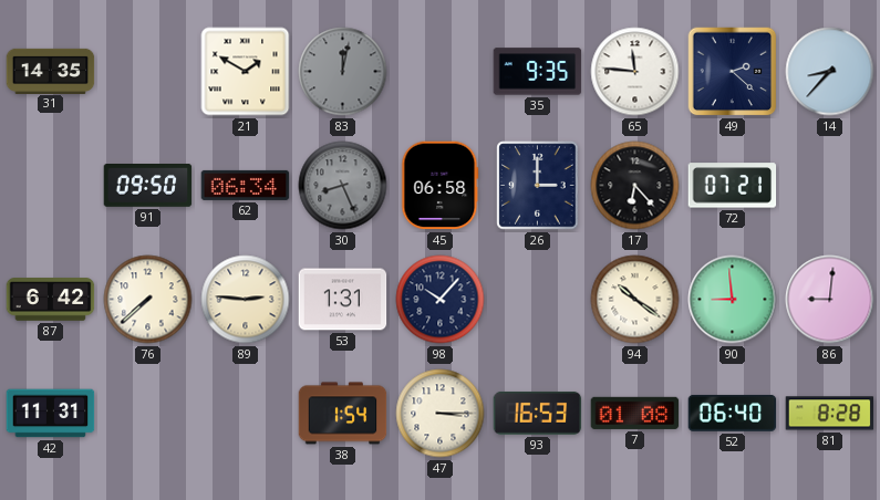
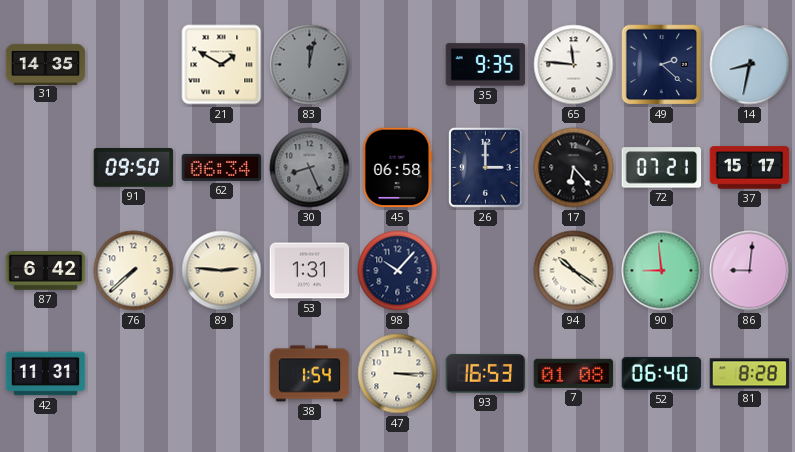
14: 8:37 -> 8:32
37: none -> 15:17
